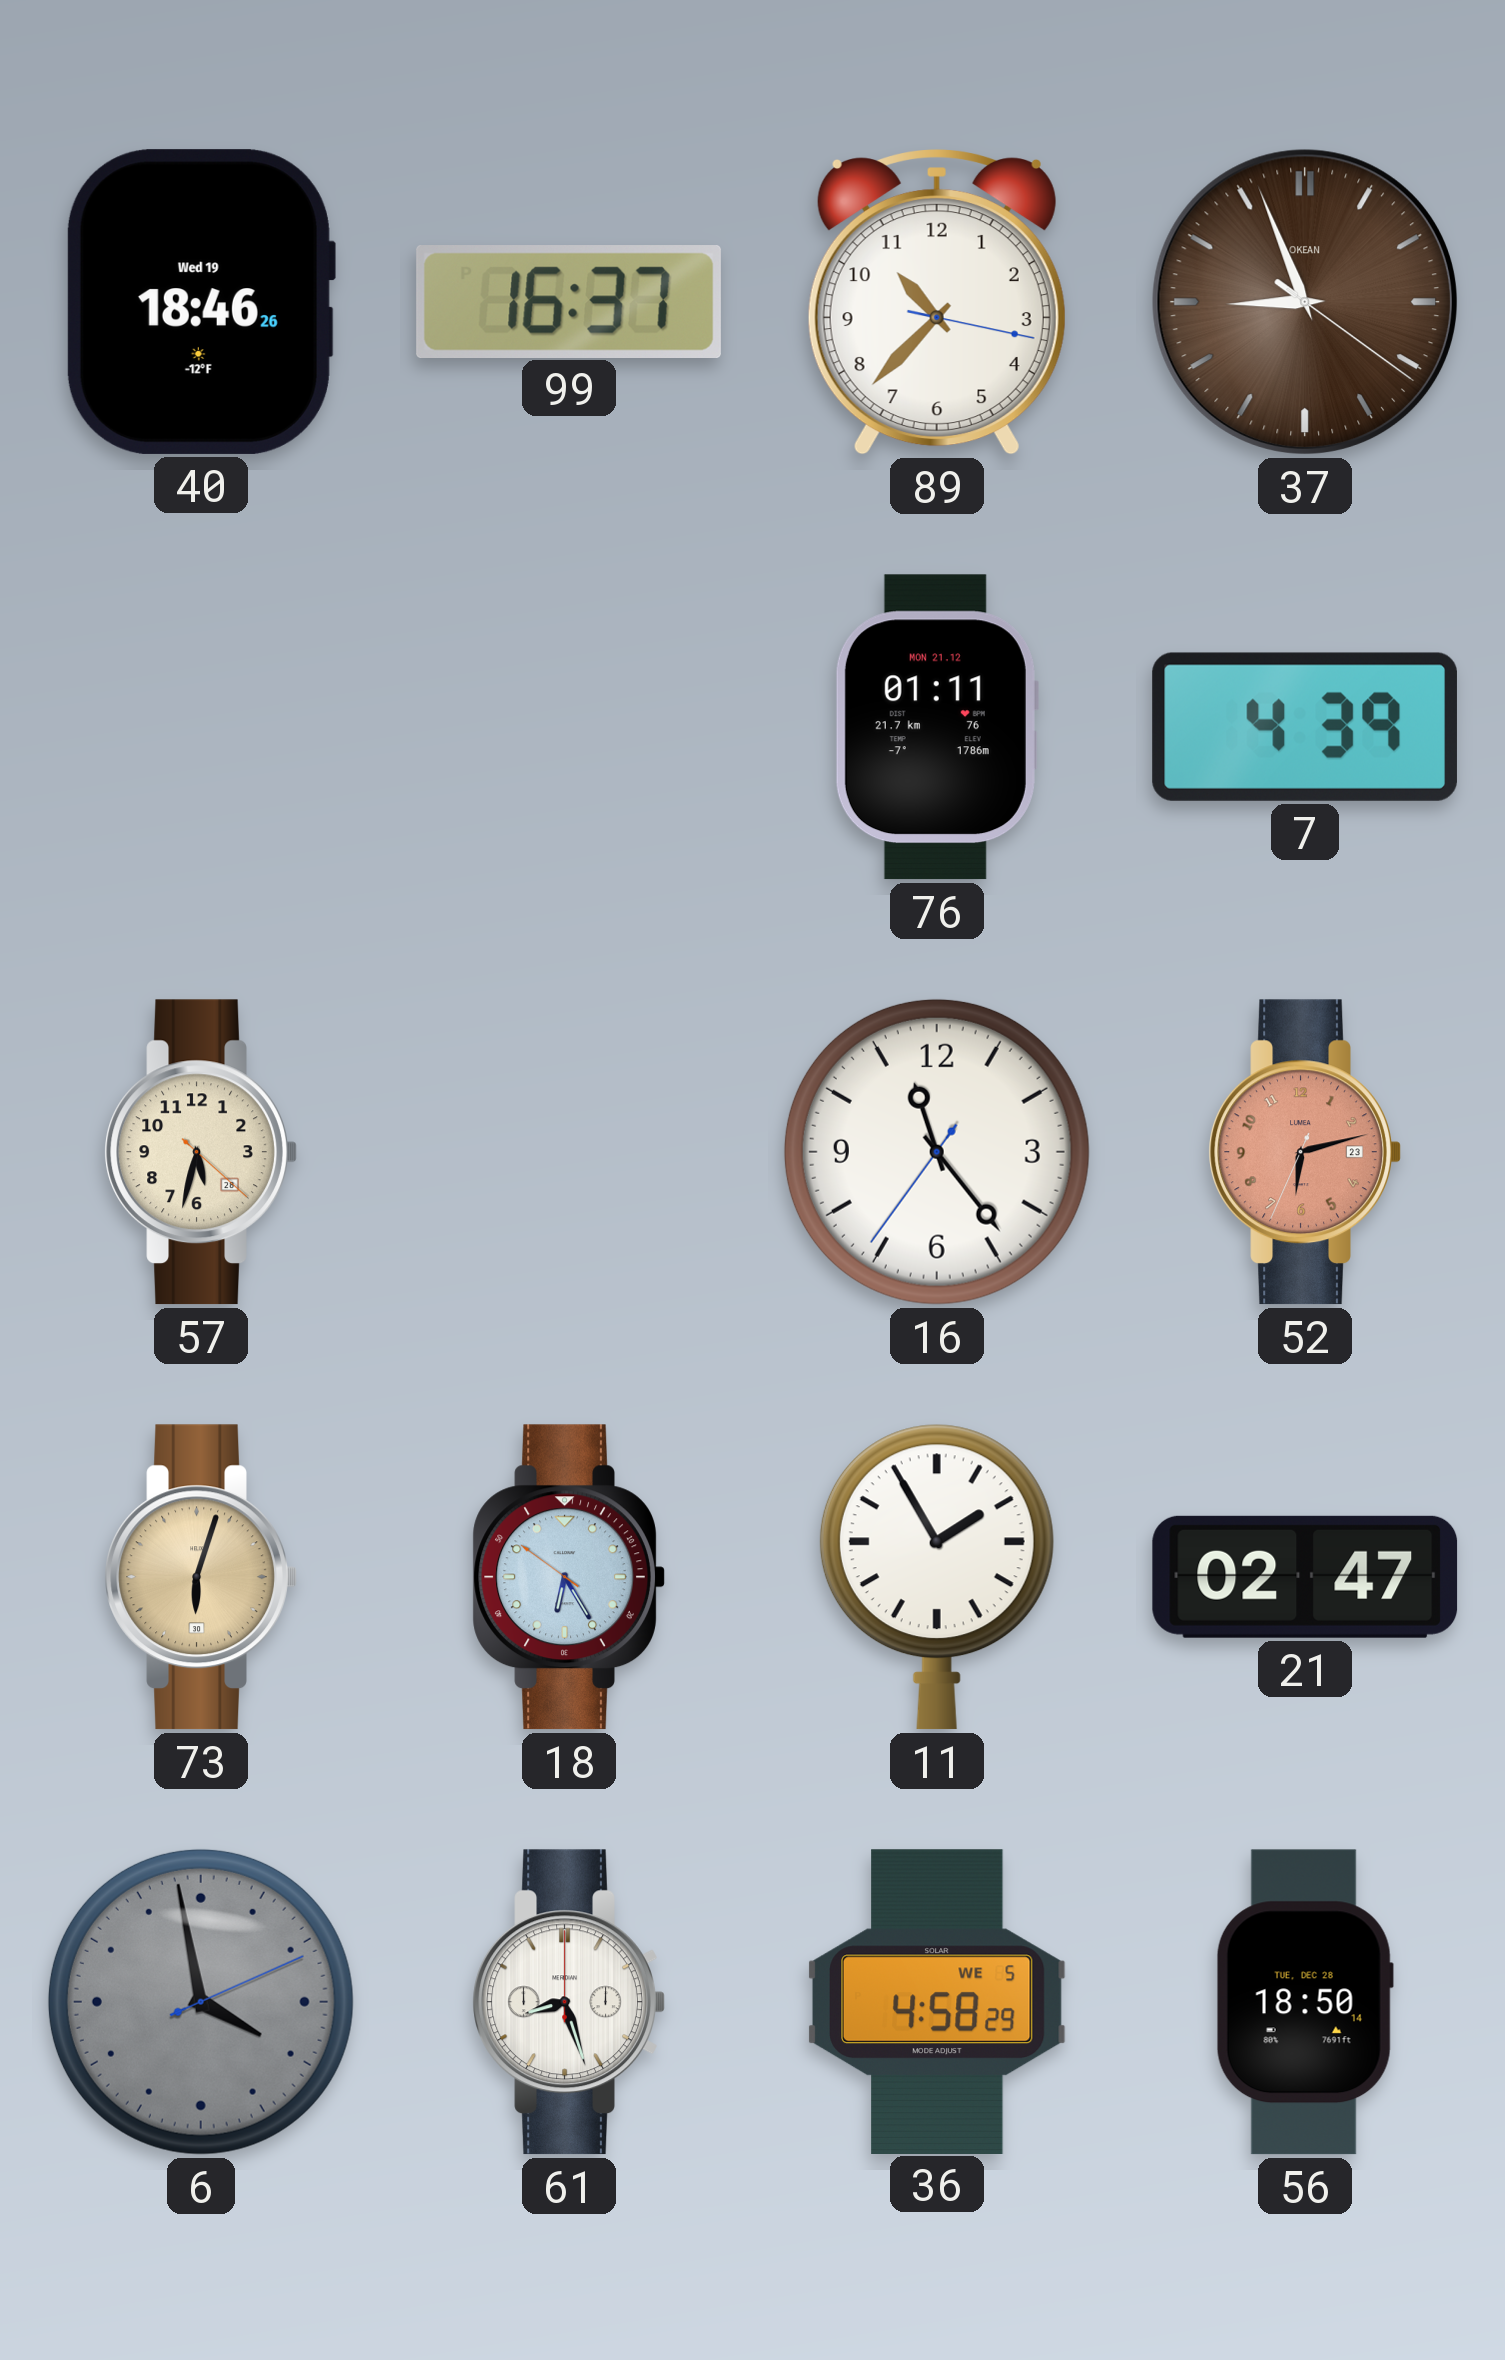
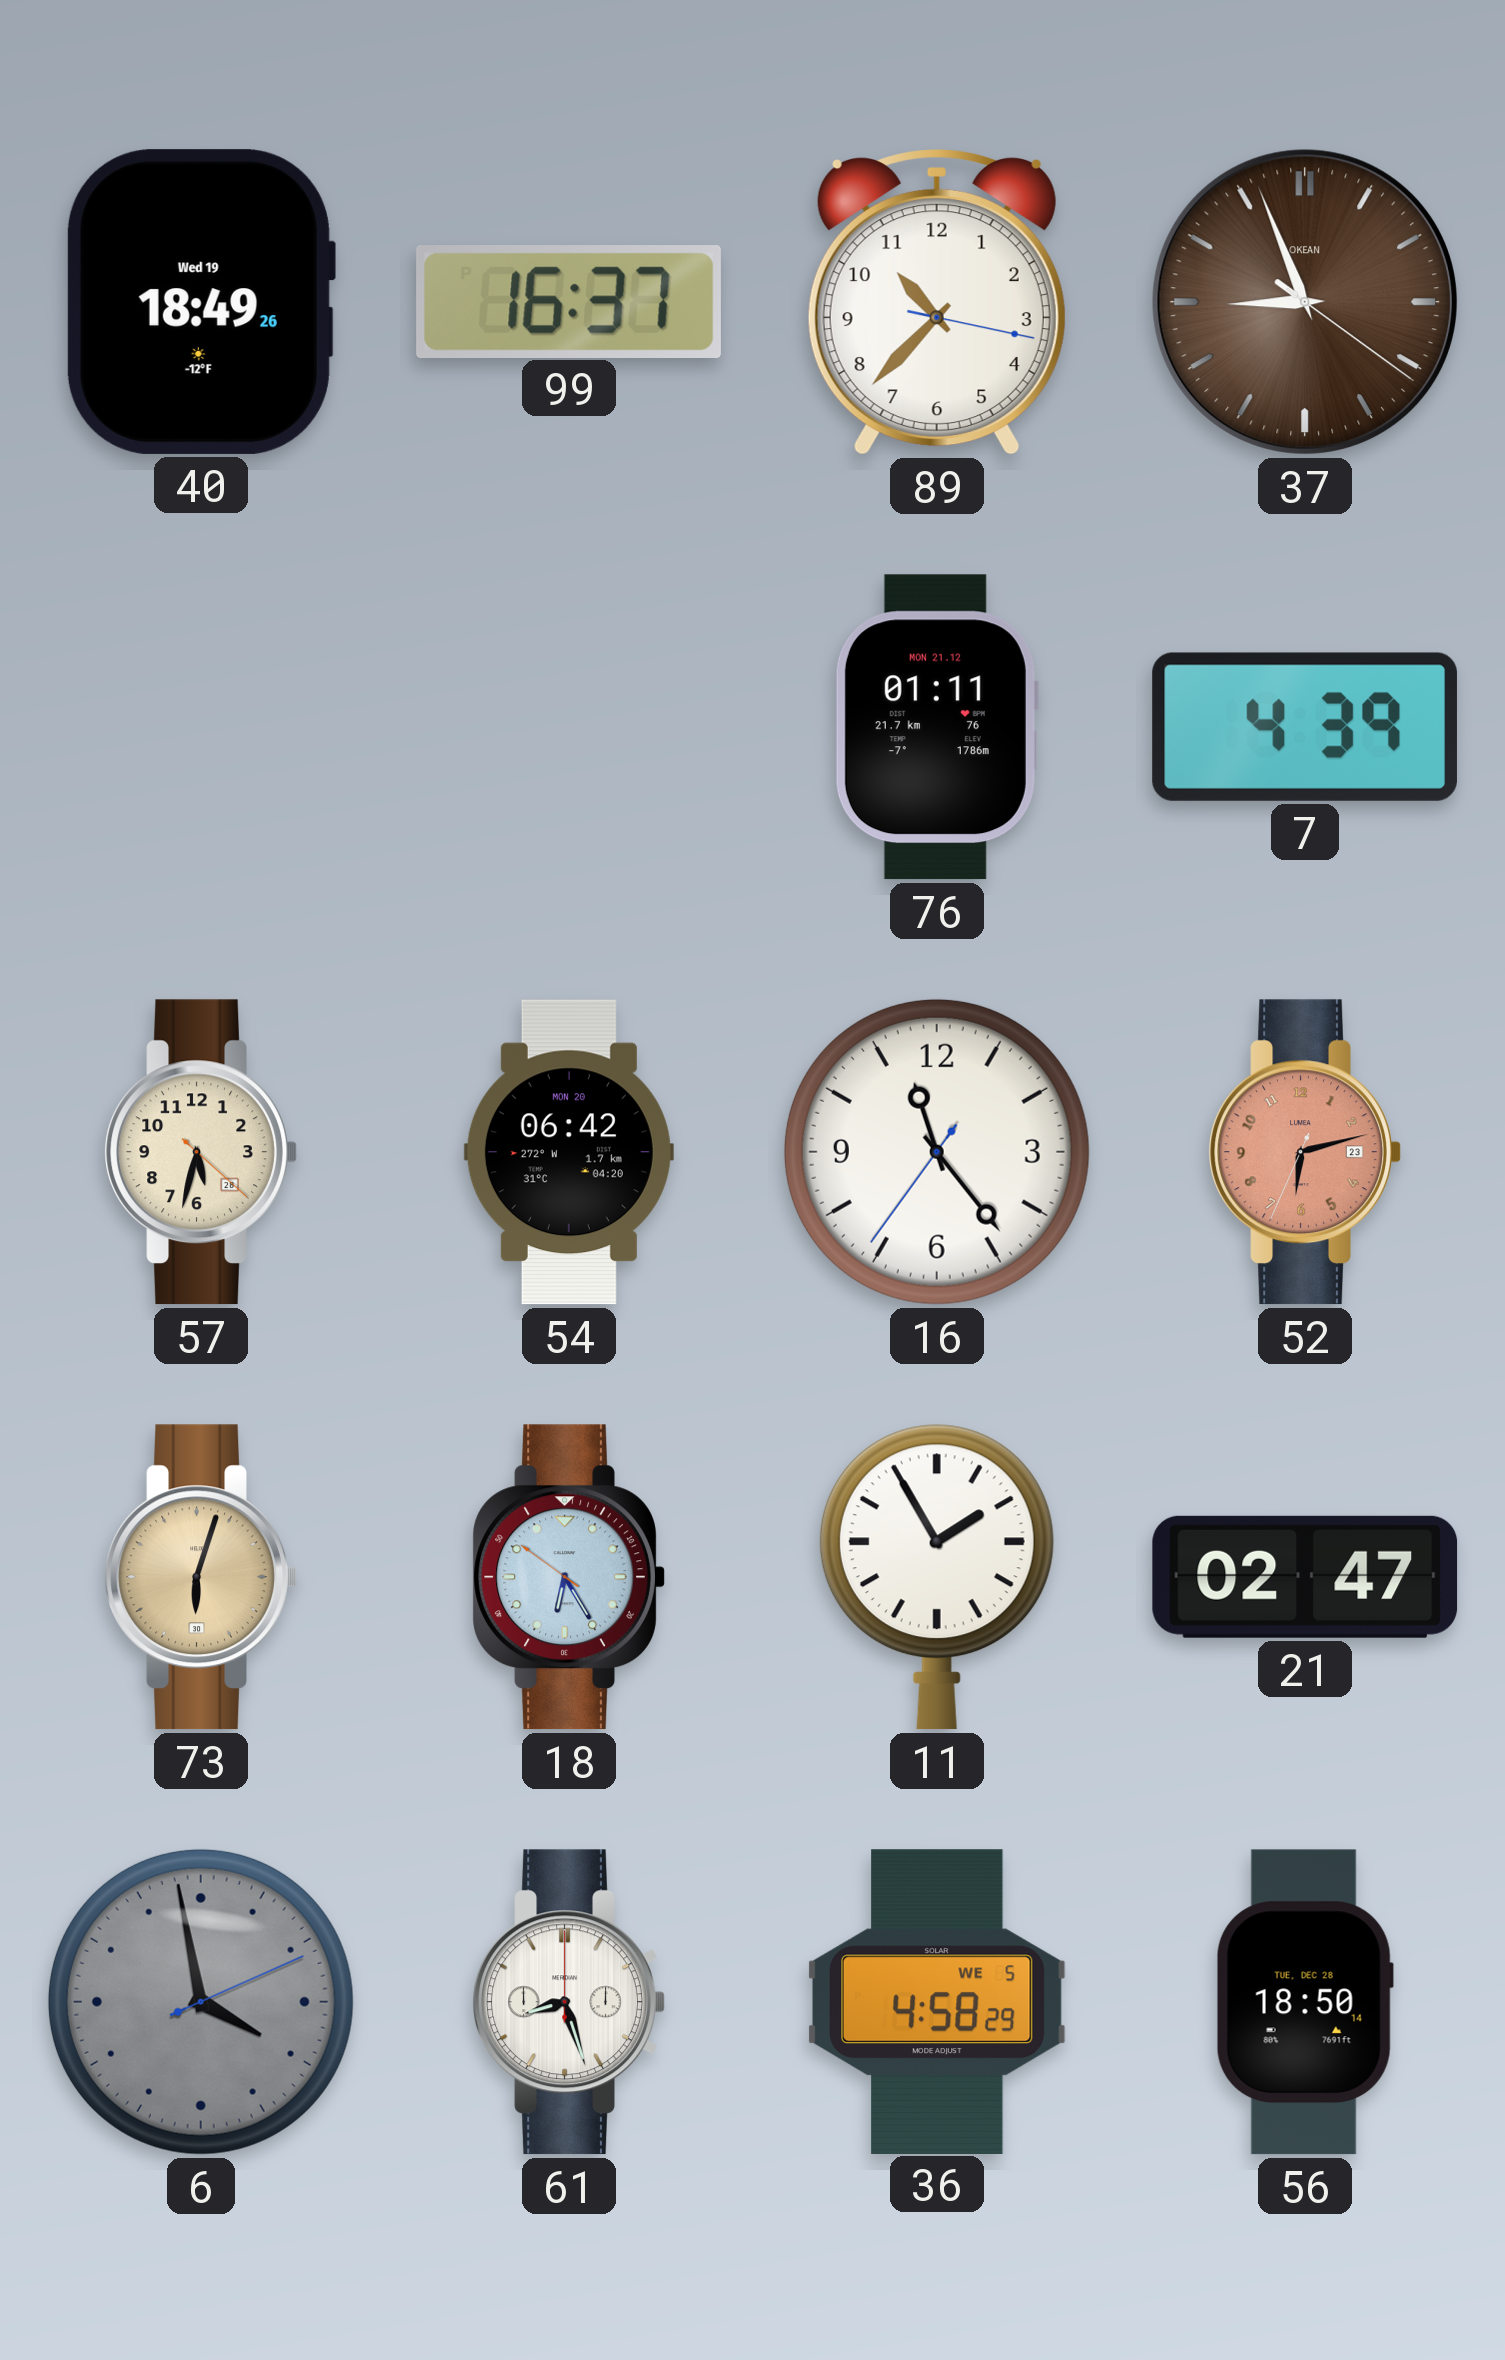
40: 18:46 -> 18:49
54: none -> 06:42
